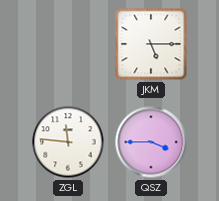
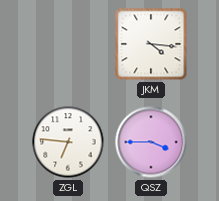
JKM: 5:15 -> 4:16
ZGL: 11:46 -> 6:46
